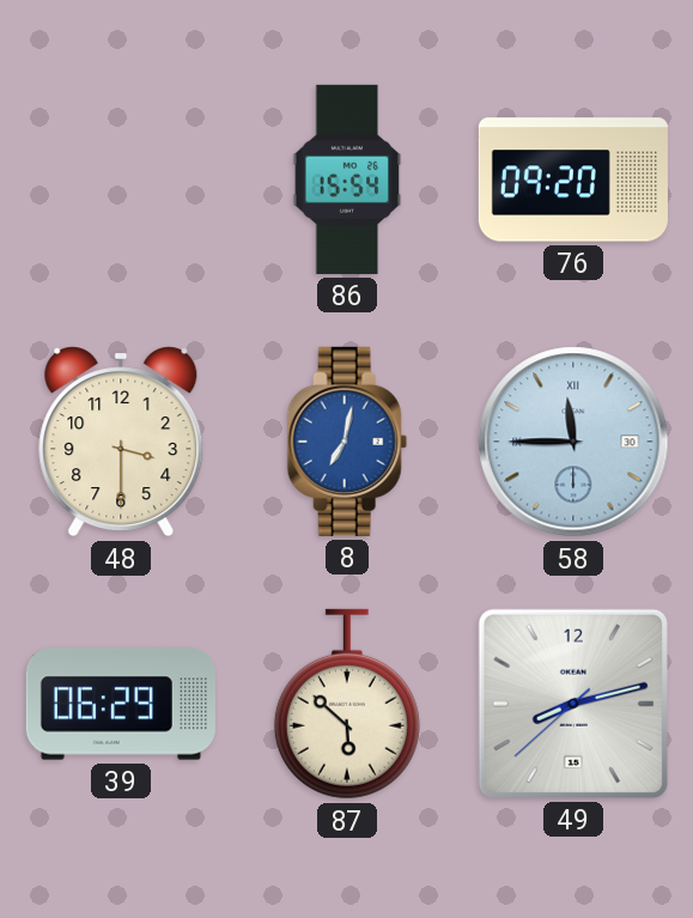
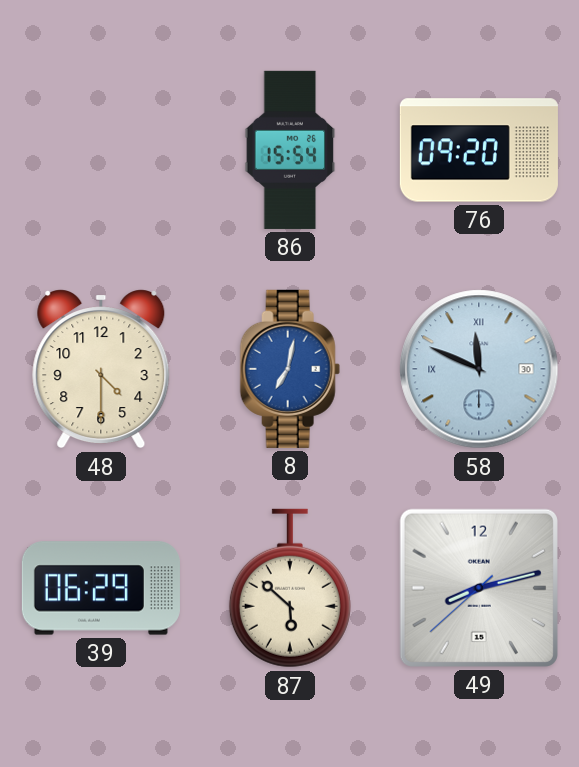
48: 3:30 -> 4:30
58: 11:45 -> 11:49
